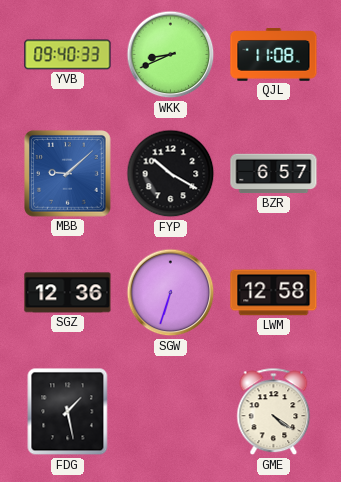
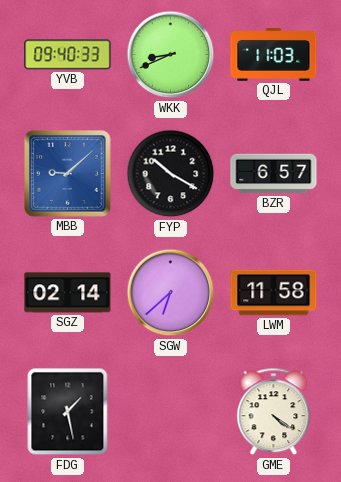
QJL: 11:08 -> 11:03
SGZ: 12:36 -> 02:14
SGW: 6:33 -> 6:38
LWM: 12:58 -> 11:58
